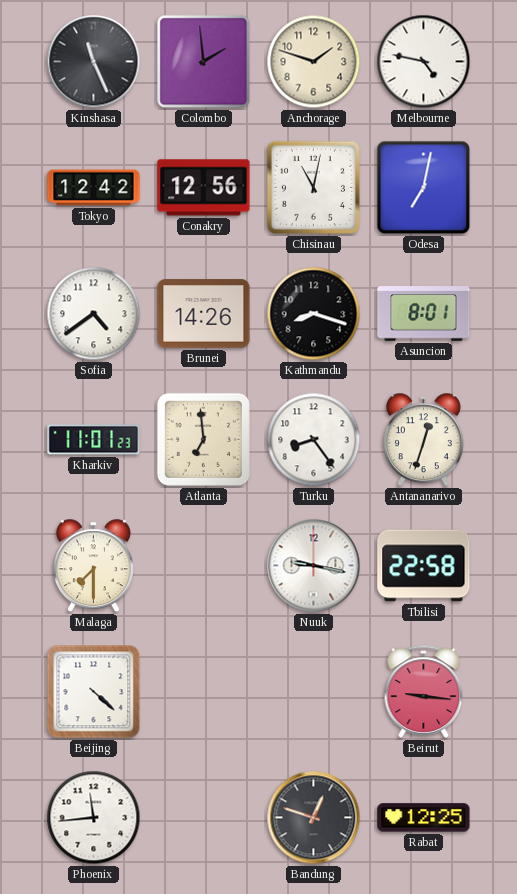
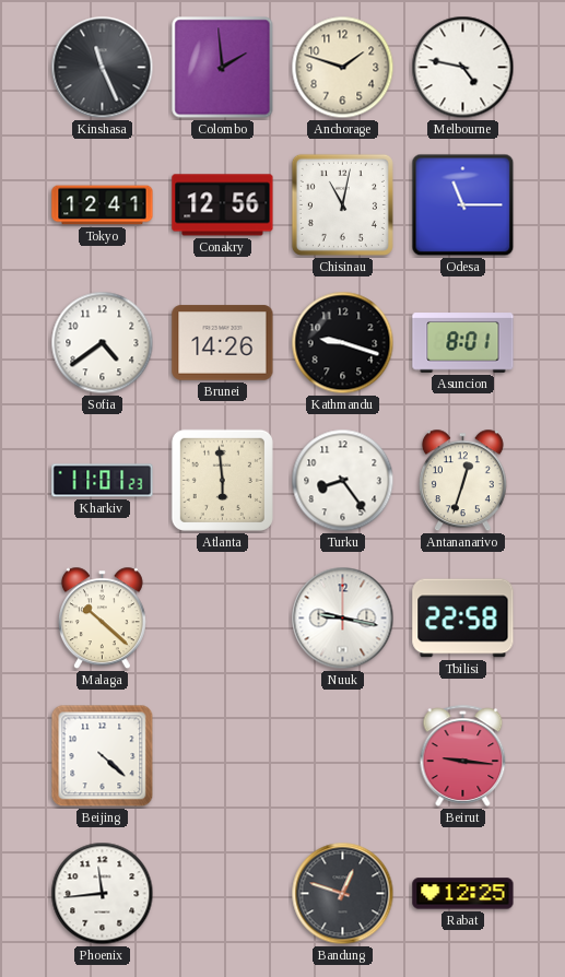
Tokyo: 12:42 -> 12:41
Odesa: 7:02 -> 11:15
Kathmandu: 8:18 -> 9:18
Atlanta: 6:59 -> 5:59
Malaga: 7:30 -> 10:22
